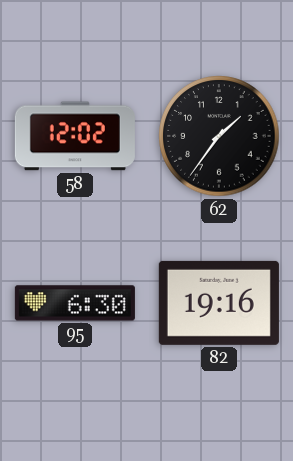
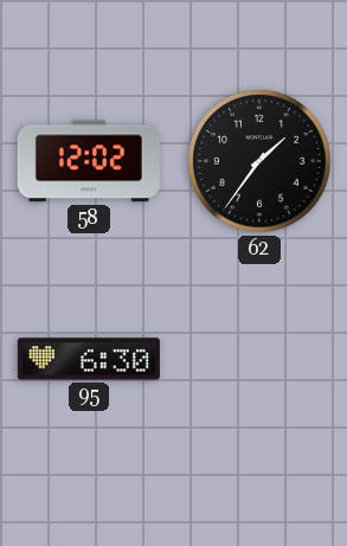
82: 19:16 -> none
